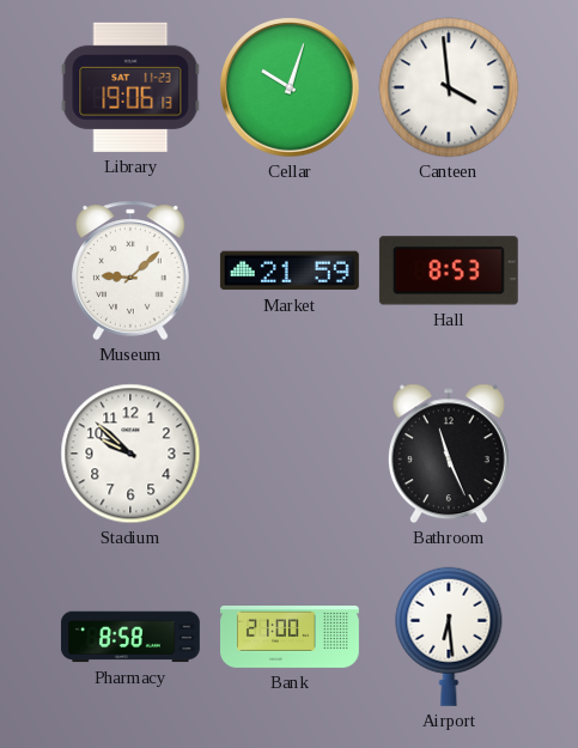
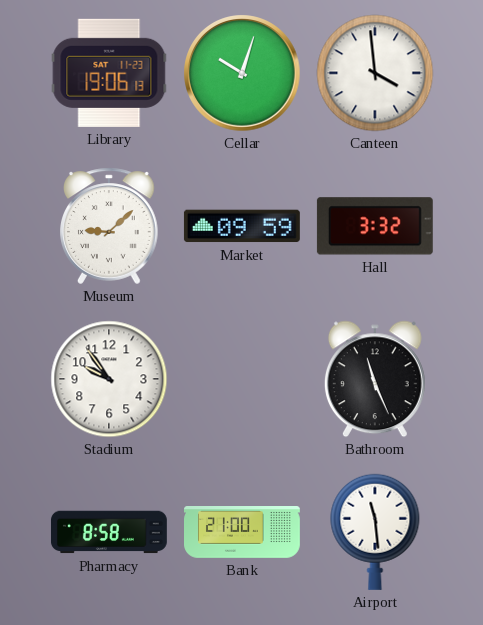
Market: 21:59 -> 09:59
Hall: 8:53 -> 3:32
Stadium: 9:52 -> 9:54
Airport: 6:29 -> 11:29
